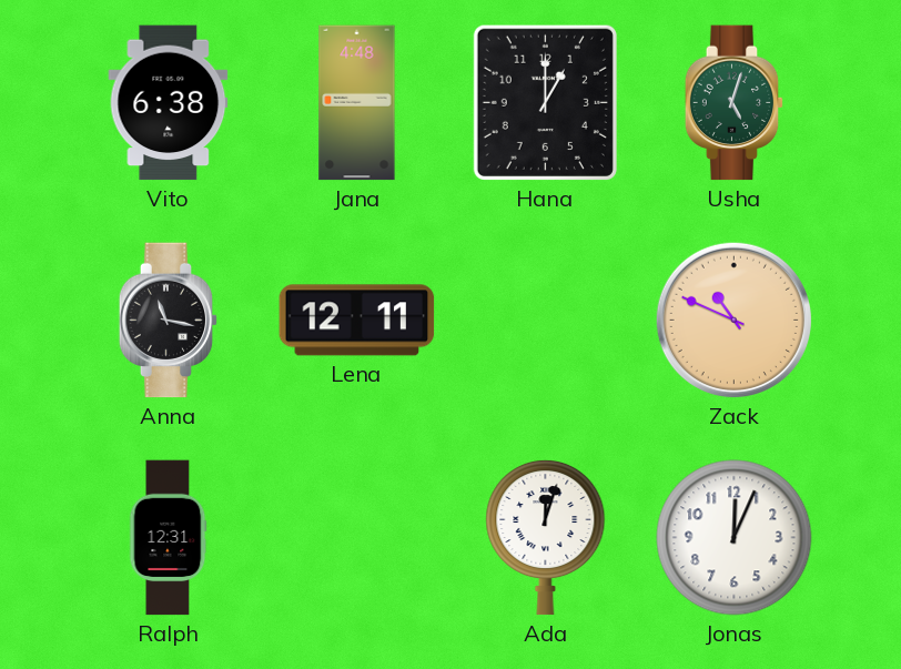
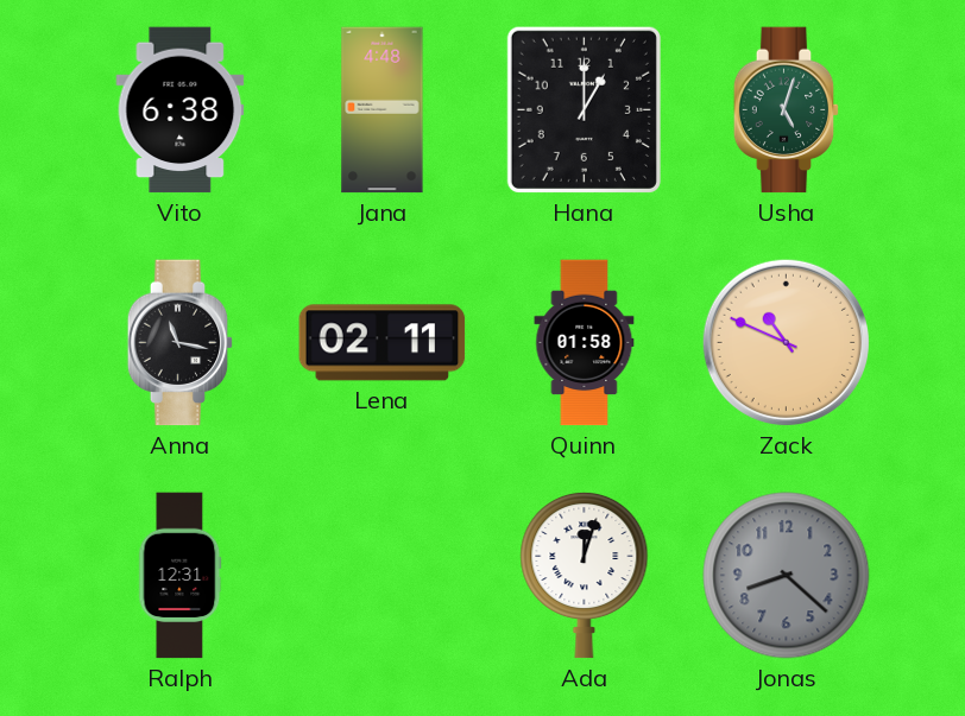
Lena: 12:11 -> 02:11
Quinn: none -> 01:58
Jonas: 12:04 -> 8:22
Jonas dial: white -> grey
